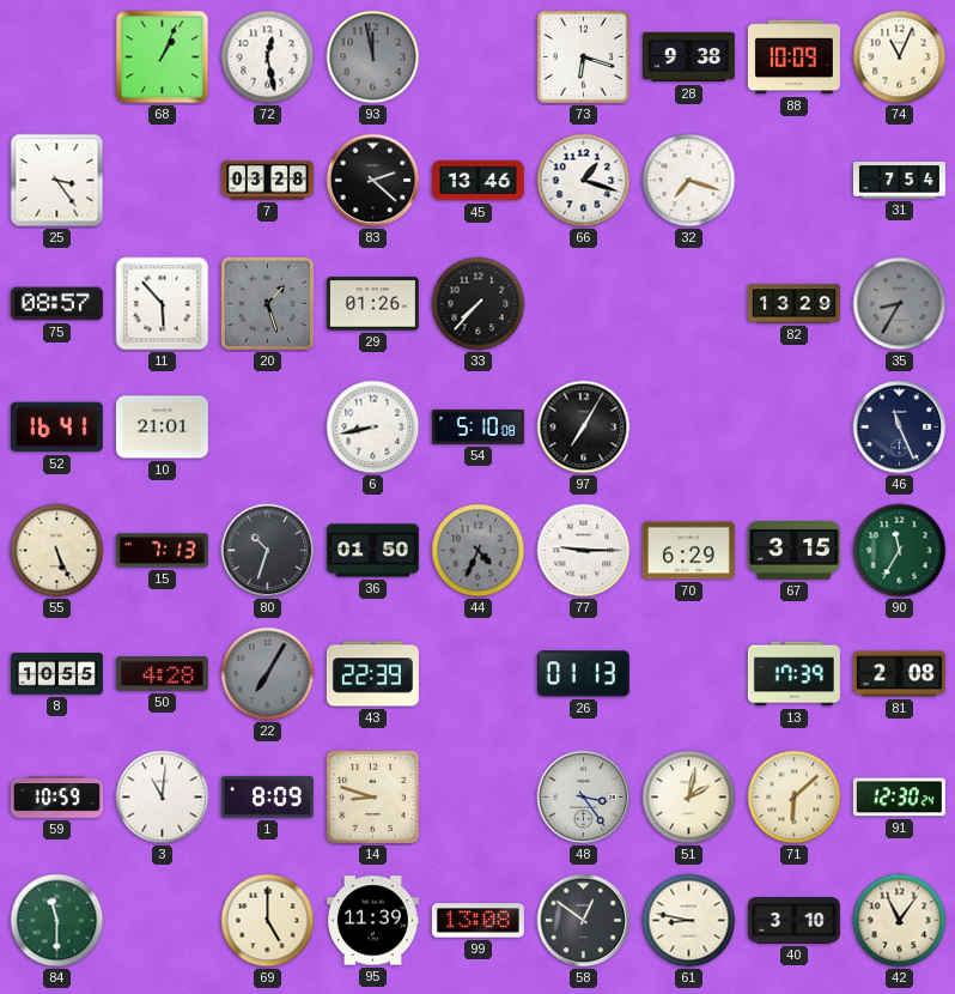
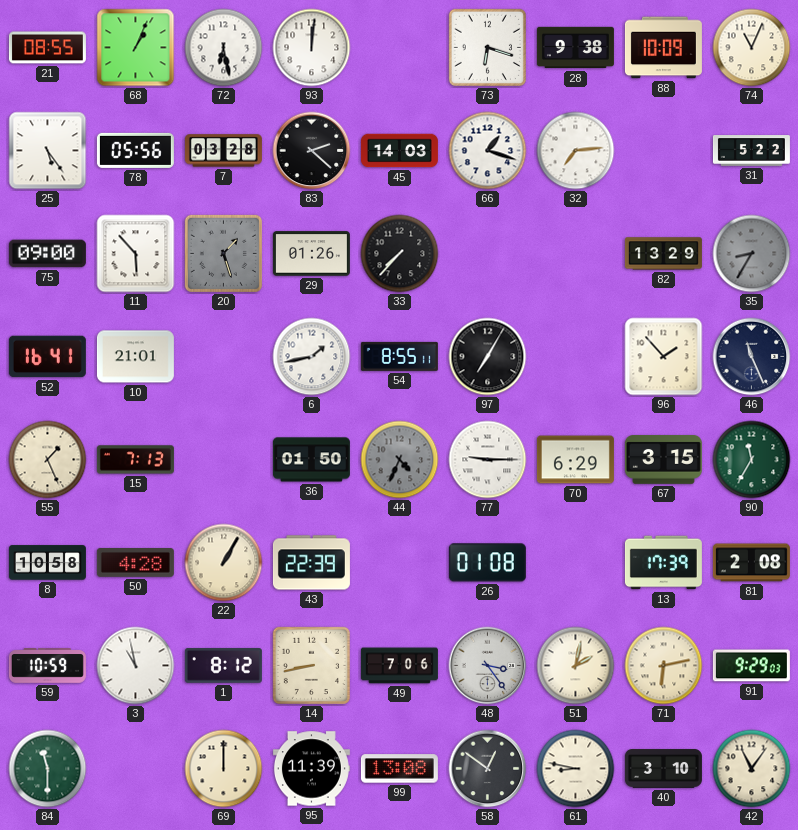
21: none -> 08:55
72: 12:28 -> 6:28
93: 11:58 -> 12:01
93 dial: grey -> white
25: 3:24 -> 5:24
78: none -> 05:56
45: 13:46 -> 14:03
32: 7:18 -> 7:14
31: 7:54 -> 5:22
75: 08:57 -> 09:00
6: 8:43 -> 1:43
54: 5:10 -> 8:55
96: none -> 1:53
55: 5:26 -> 1:26
80: 10:33 -> none
8: 10:55 -> 10:58
22: 7:05 -> 1:05
22 dial: grey -> cream
26: 01:13 -> 01:08
3: 11:01 -> 10:58
1: 8:09 -> 8:12
14: 8:48 -> 8:43
49: none -> 7:06
71: 6:08 -> 6:13
91: 12:30 -> 9:29
69: 5:00 -> 12:00
